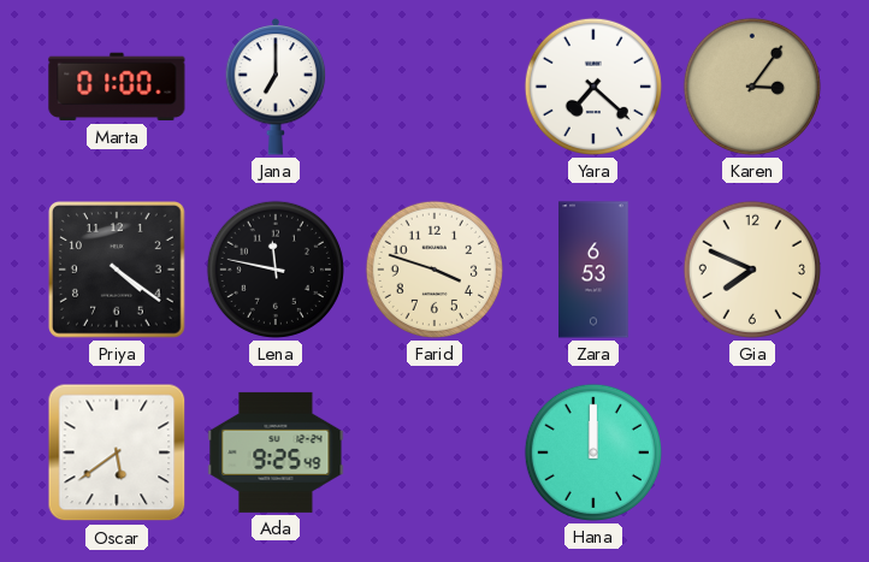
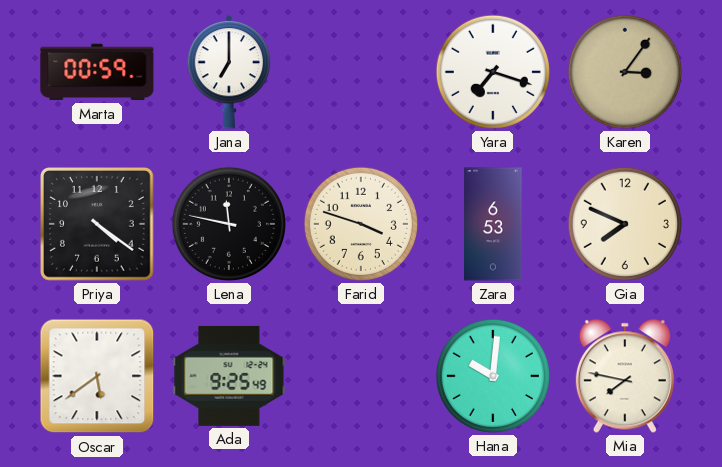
Marta: 01:00 -> 00:59
Yara: 7:22 -> 7:18
Hana: 12:00 -> 10:01
Mia: none -> 7:47
